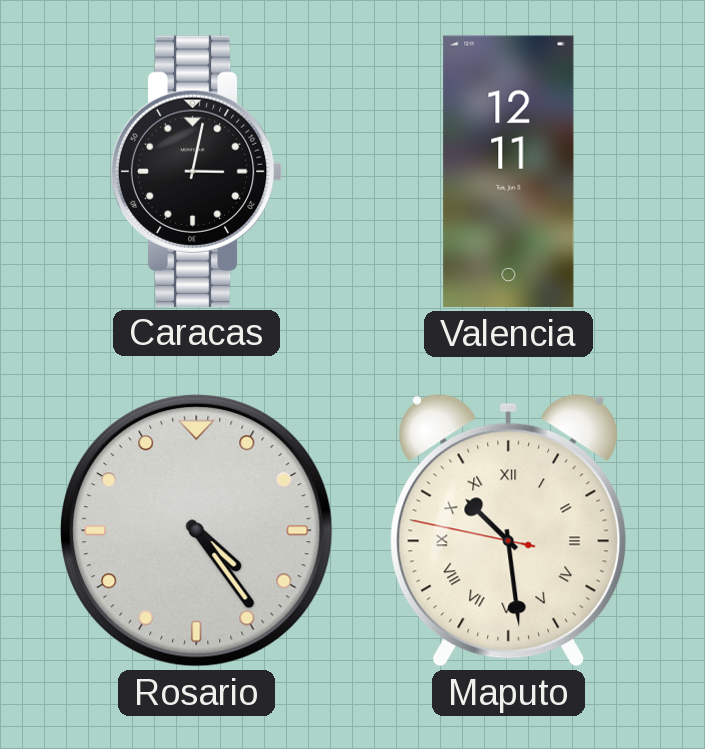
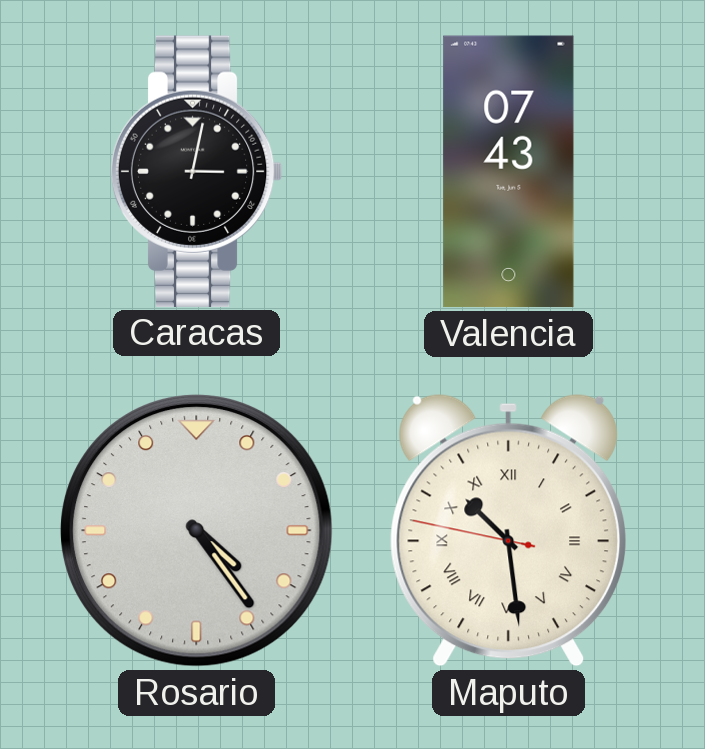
Valencia: 12:11 -> 07:43
